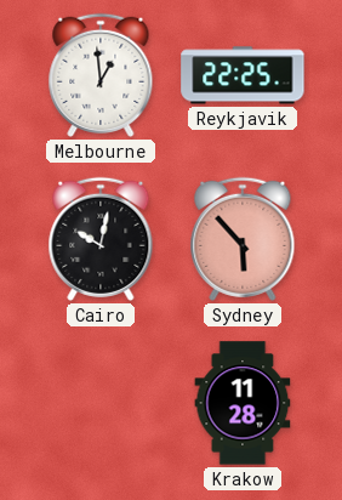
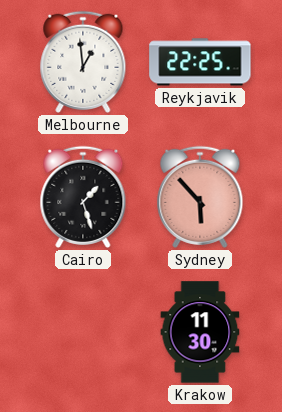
Cairo: 10:02 -> 1:27
Krakow: 11:28 -> 11:30
